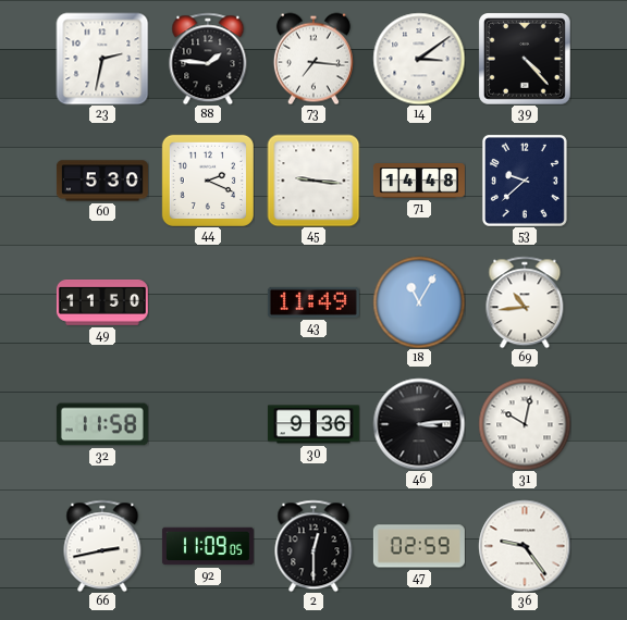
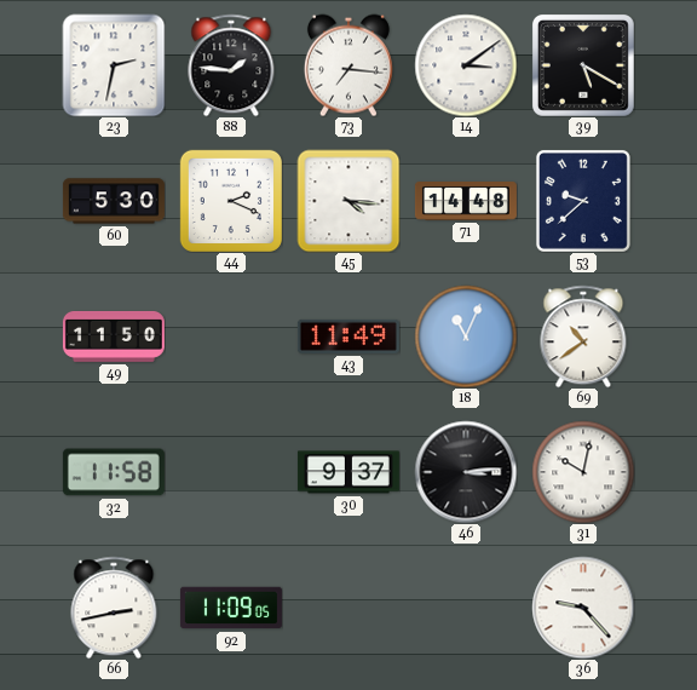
39: 4:23 -> 5:20
45: 9:16 -> 4:16
18: 11:05 -> 11:04
69: 10:44 -> 10:39
30: 9:36 -> 9:37
2: 12:30 -> none
47: 02:59 -> none
36: 9:24 -> 9:23
